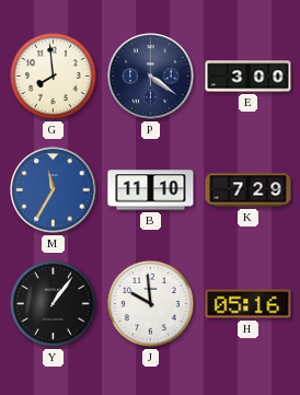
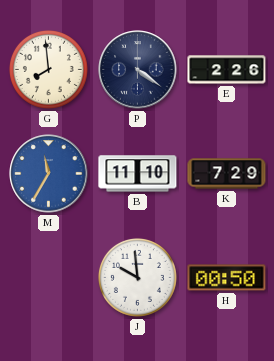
E: 3:00 -> 2:26
Y: 1:06 -> none
H: 05:16 -> 00:50
